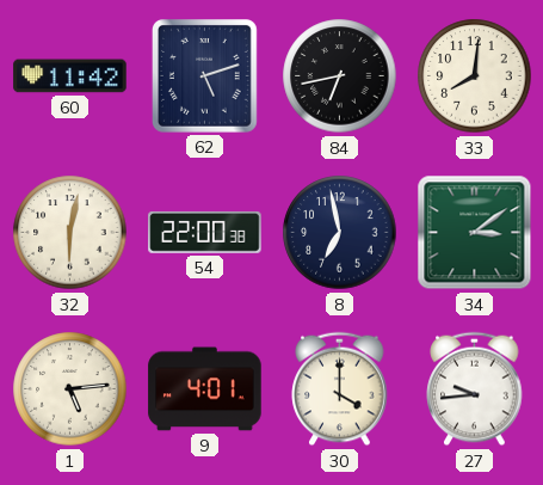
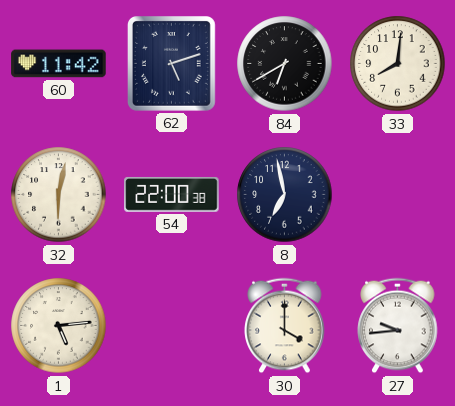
84: 6:43 -> 6:40
34: 3:09 -> none
9: 4:01 -> none
